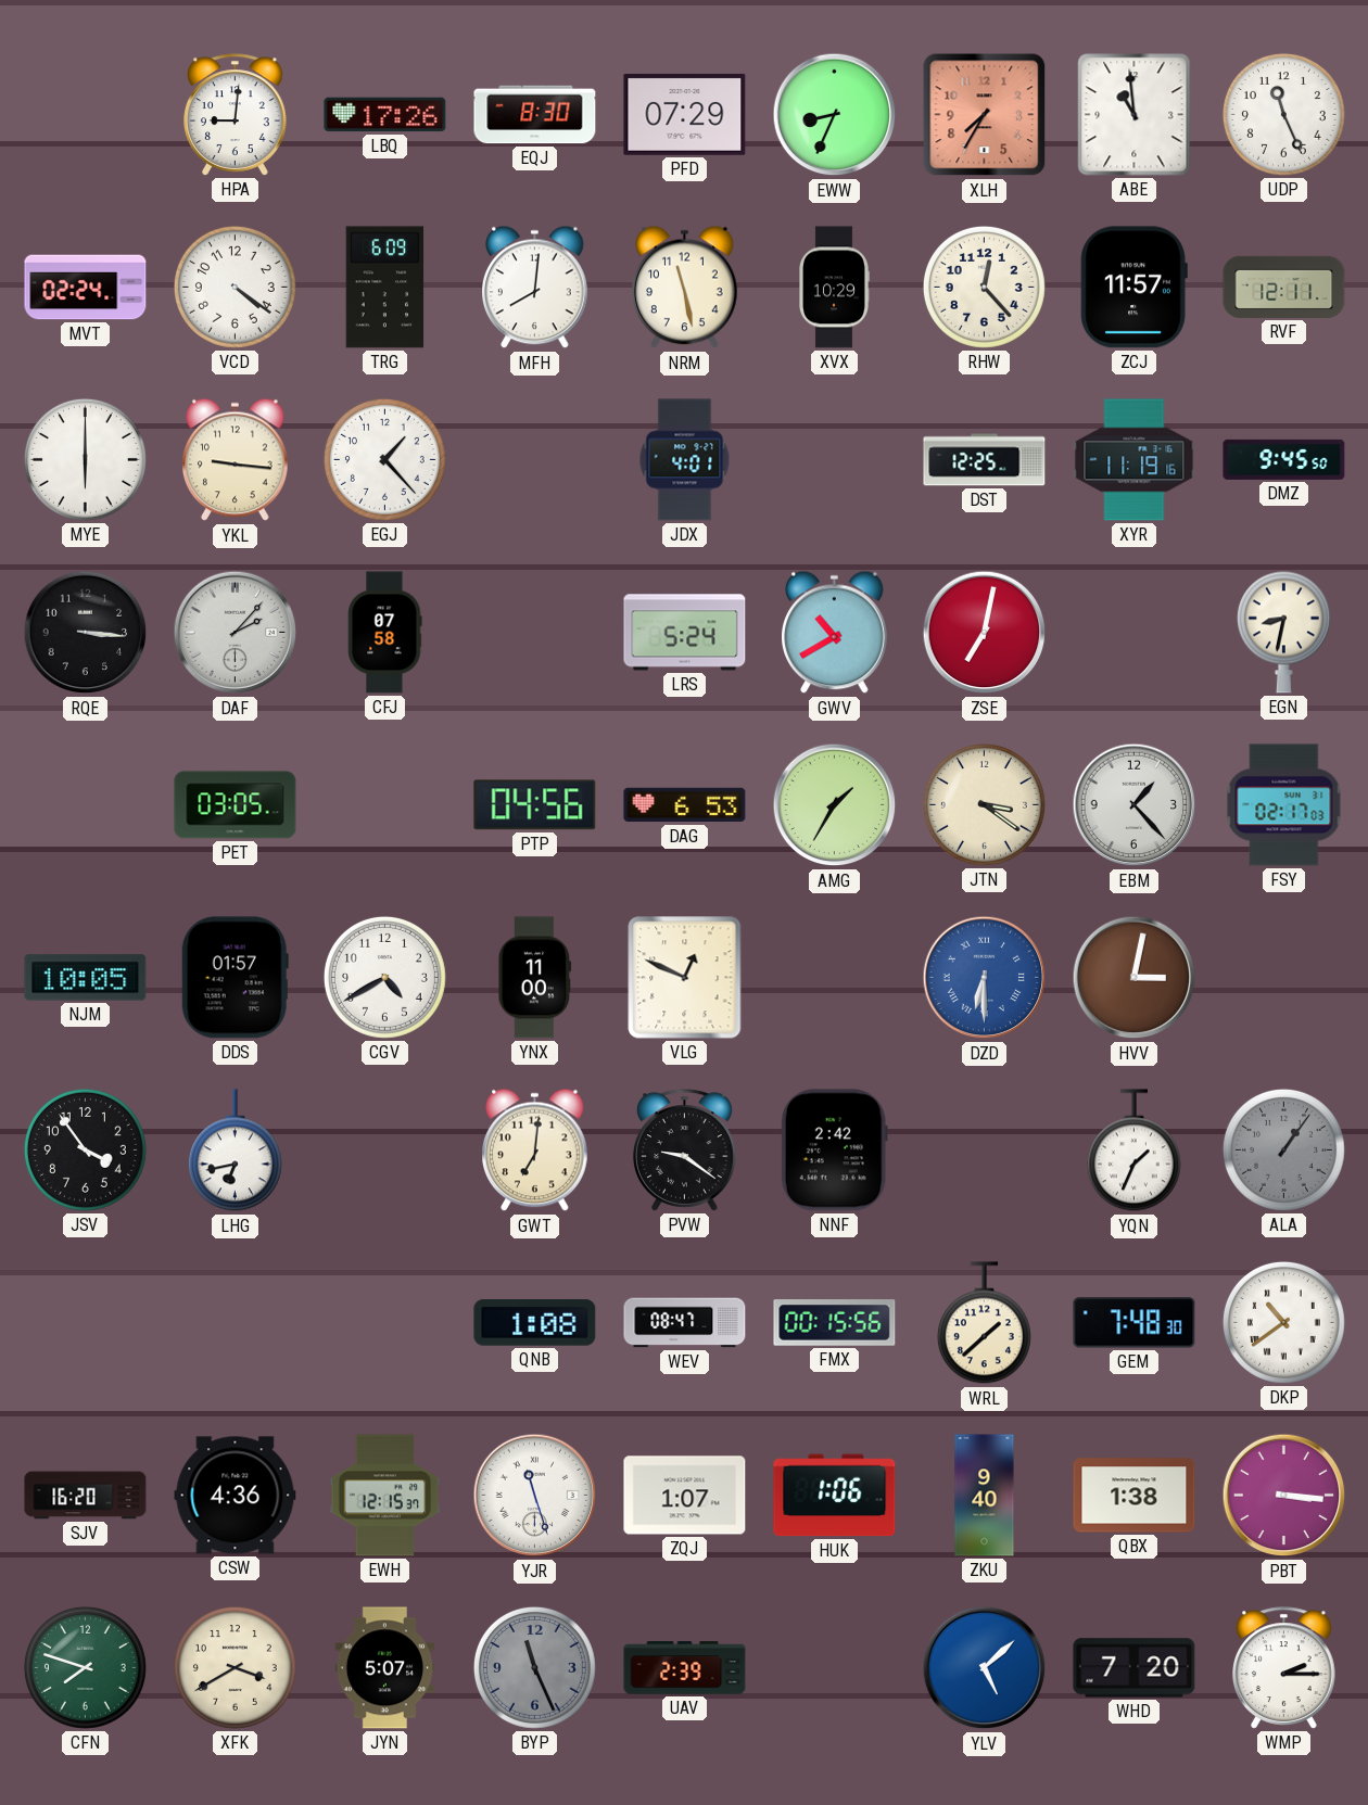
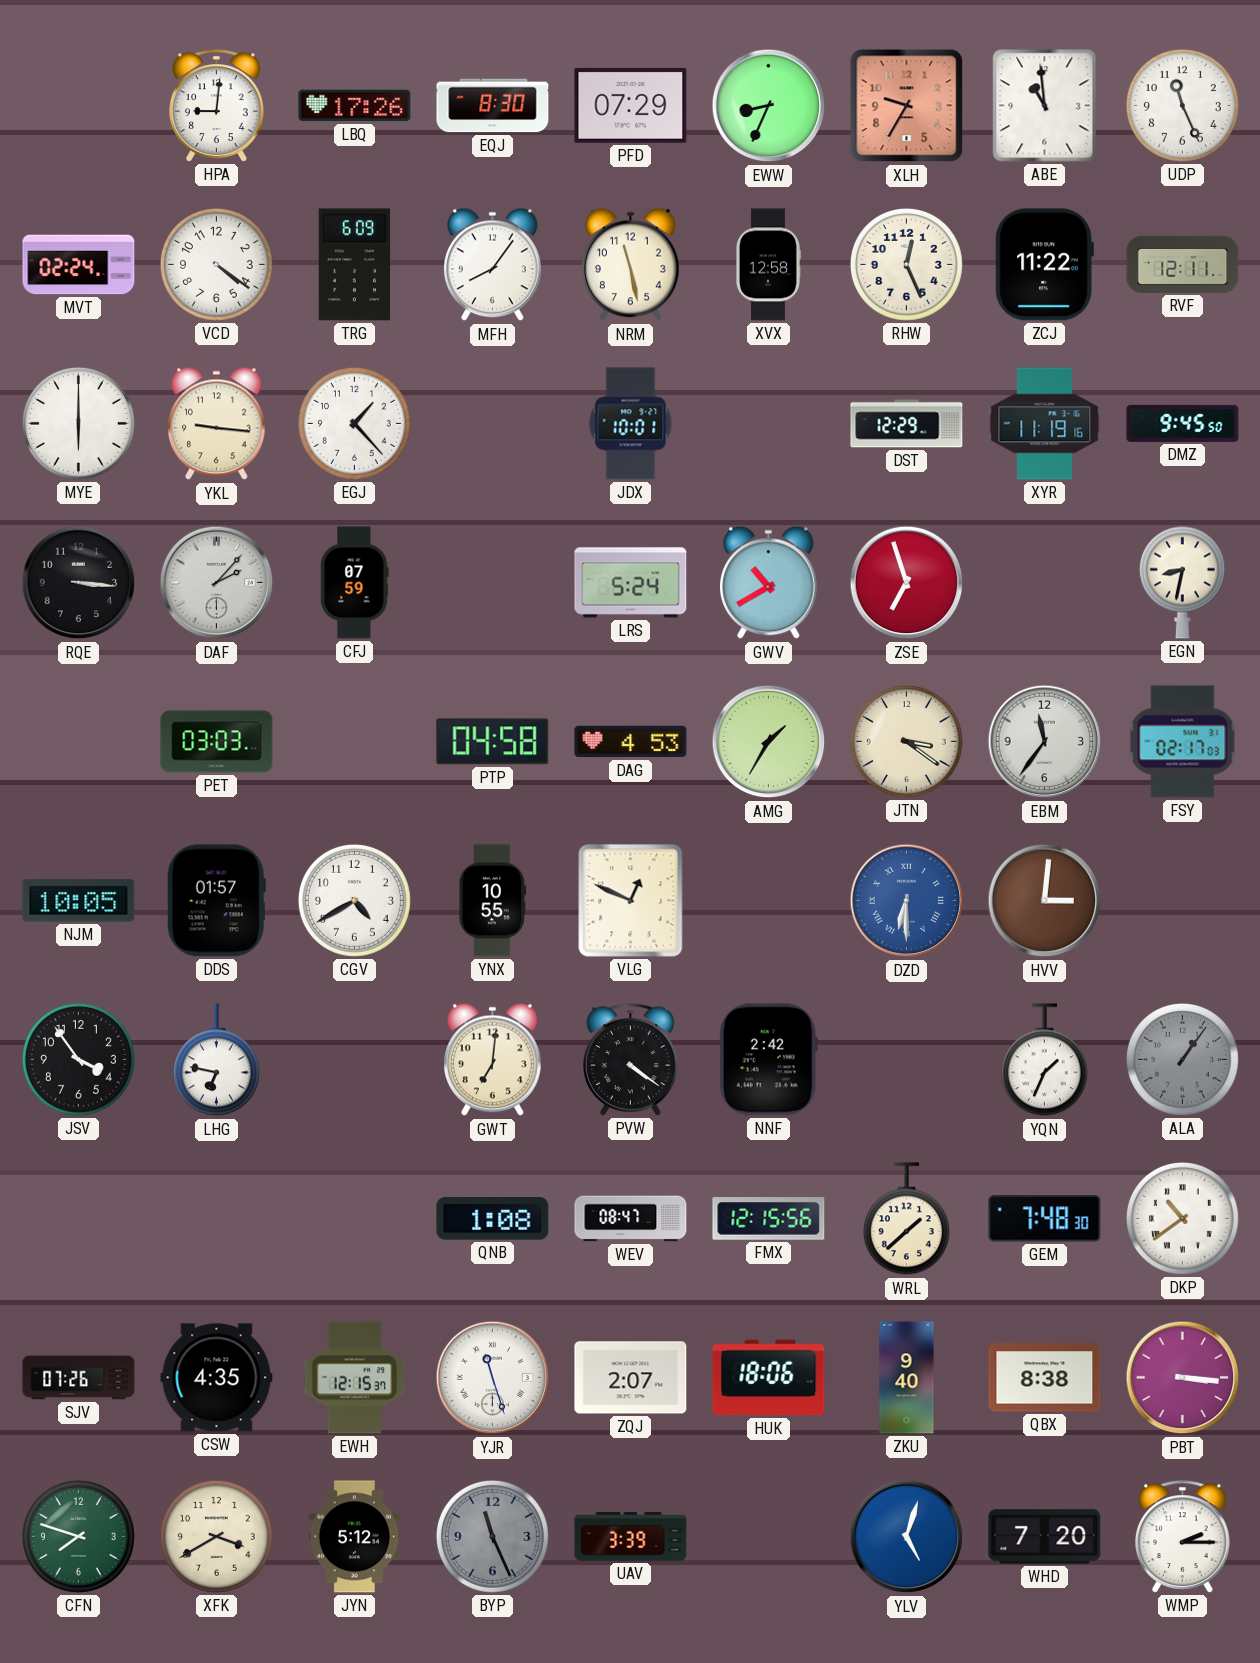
XLH: 7:35 -> 9:35
MFH: 8:01 -> 8:06
XVX: 10:29 -> 12:58
RHW: 12:23 -> 12:26
ZCJ: 11:57 -> 11:22
JDX: 4:01 -> 10:01
DST: 12:25 -> 12:29
CFJ: 07:58 -> 07:59
ZSE: 7:02 -> 6:57
PET: 03:05 -> 03:03
PTP: 04:56 -> 04:58
DAG: 6:53 -> 4:53
EBM: 1:23 -> 11:36
YNX: 11:00 -> 10:55
HVV: 3:02 -> 3:01
LHG: 6:43 -> 6:47
PVW: 9:21 -> 4:21
FMX: 00:15 -> 12:15
SJV: 16:20 -> 07:26
CSW: 4:36 -> 4:35
ZQJ: 1:07 -> 2:07
HUK: 1:06 -> 18:06
QBX: 1:38 -> 8:38
JYN: 5:07 -> 5:12
UAV: 2:39 -> 3:39
YLV: 5:08 -> 5:03
